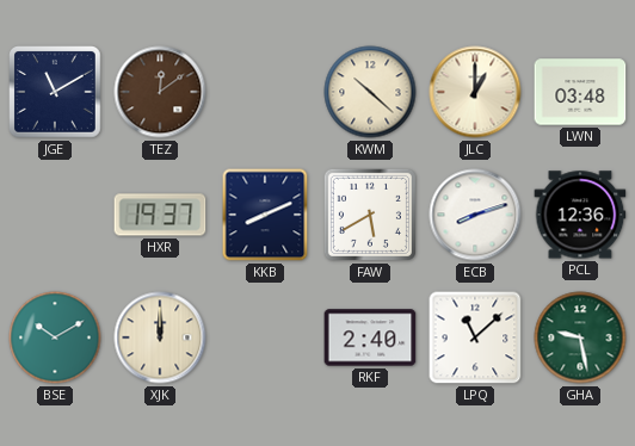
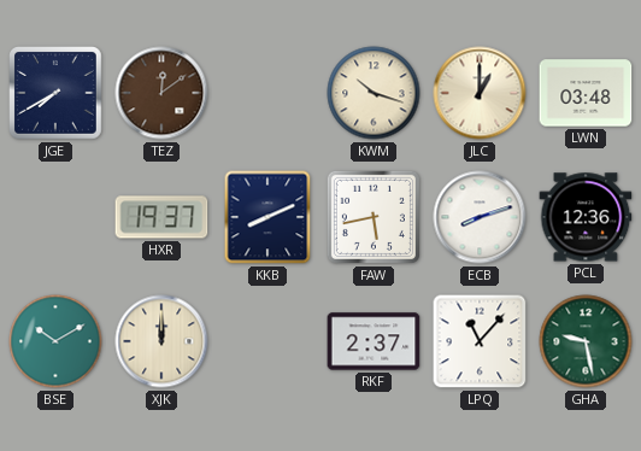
JGE: 11:10 -> 7:40
KWM: 10:22 -> 10:18
FAW: 5:40 -> 5:43
RKF: 2:40 -> 2:37
LPQ: 11:08 -> 11:07
